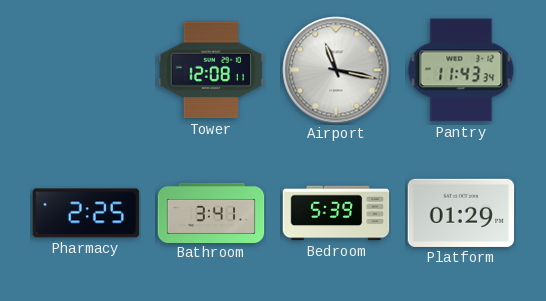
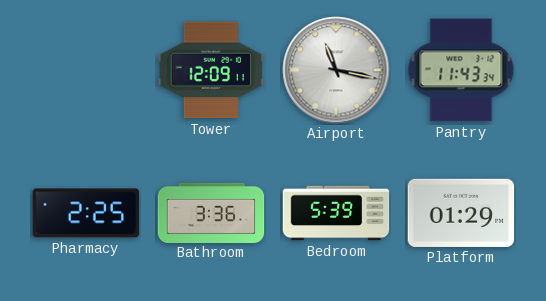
Tower: 12:08 -> 12:09
Bathroom: 3:41 -> 3:36
